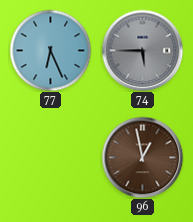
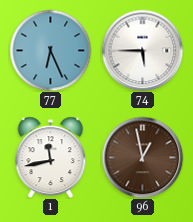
74 dial: grey -> white
1: none -> 11:43
